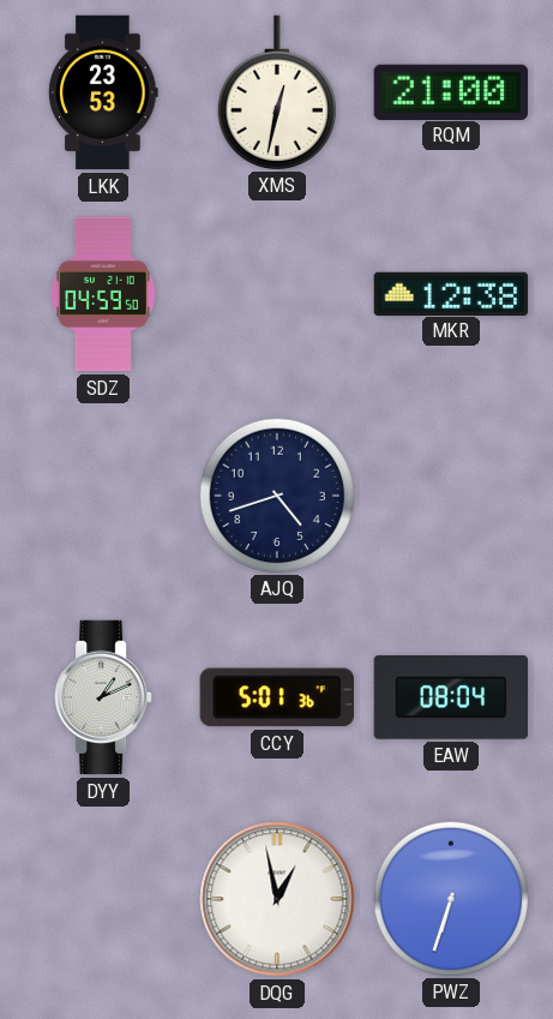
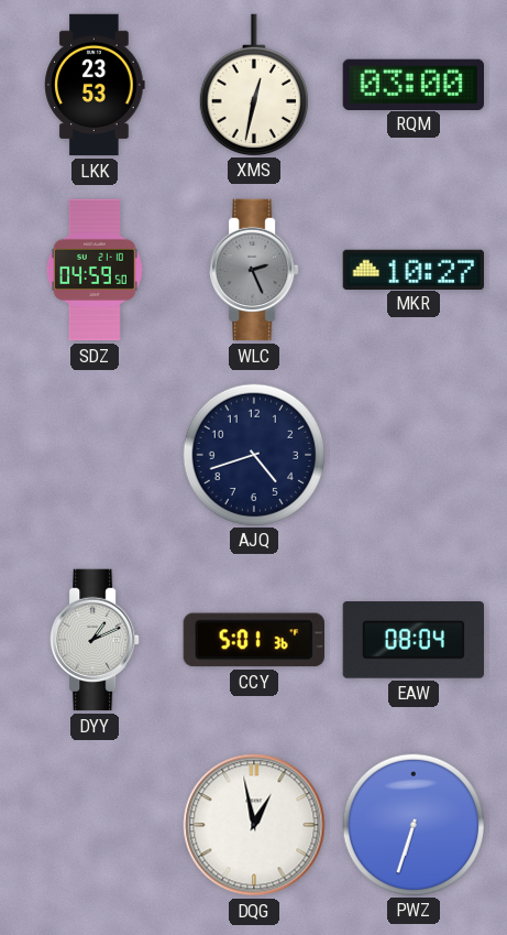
RQM: 21:00 -> 03:00
WLC: none -> 2:26
MKR: 12:38 -> 10:27
